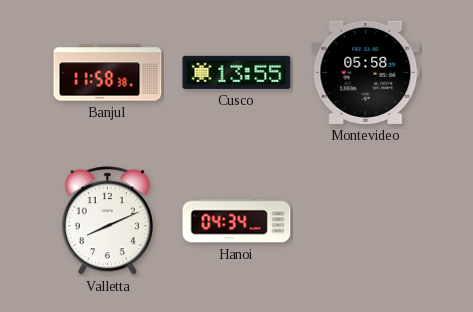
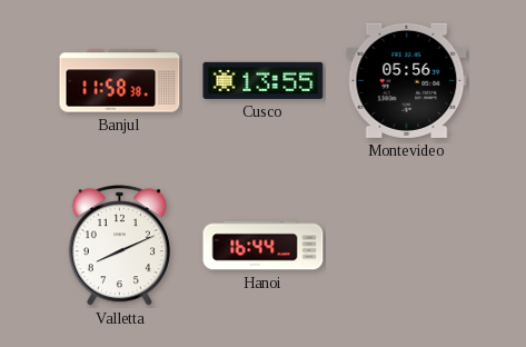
Montevideo: 05:58 -> 05:56
Hanoi: 04:34 -> 16:44
